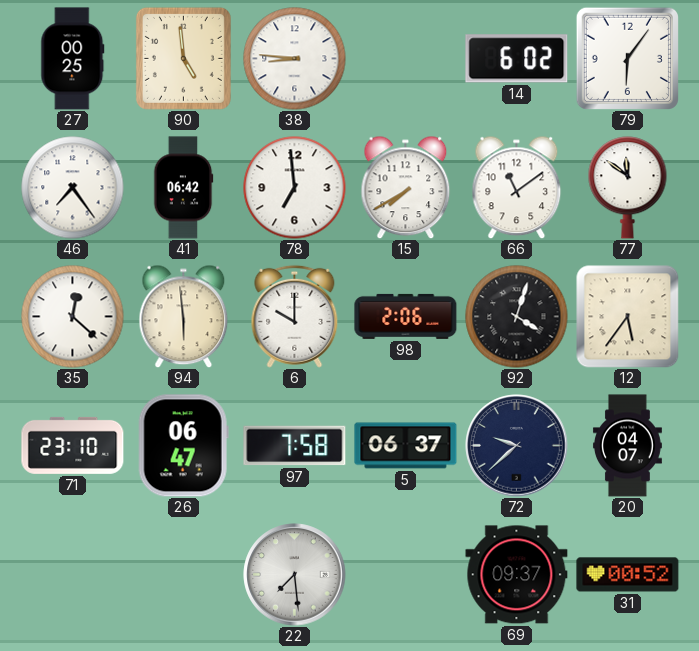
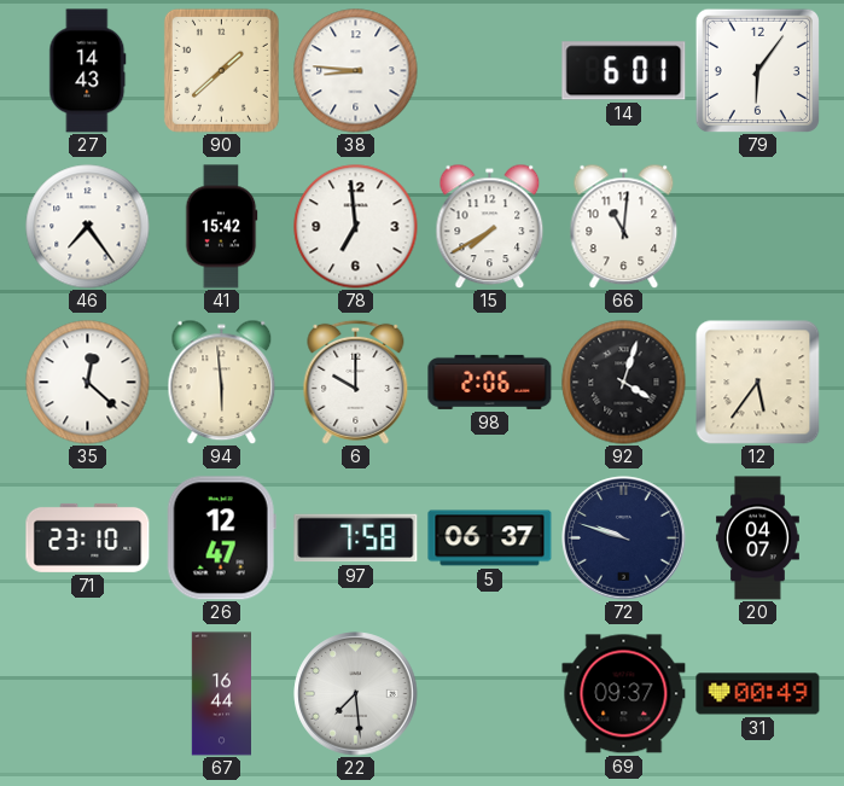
27: 00:25 -> 14:43
90: 4:59 -> 1:38
14: 6:02 -> 6:01
41: 06:42 -> 15:42
66: 11:09 -> 11:01
77: 11:51 -> none
26: 06:47 -> 12:47
72: 9:38 -> 9:48
67: none -> 16:44
31: 00:52 -> 00:49
